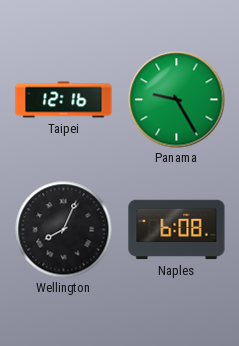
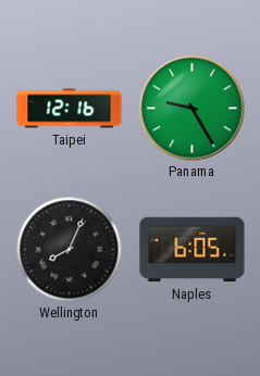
Naples: 6:08 -> 6:05
